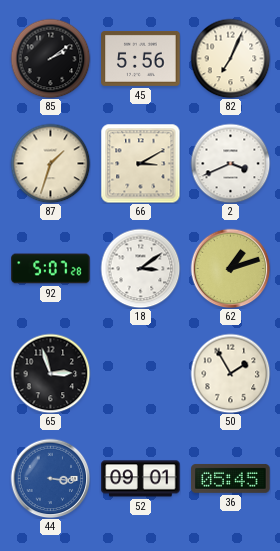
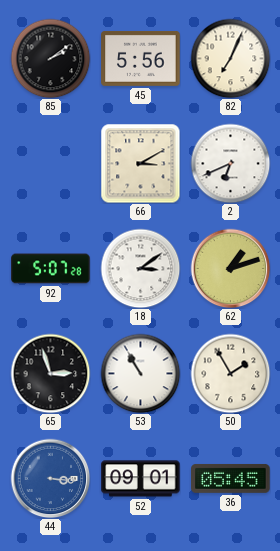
87: 1:33 -> none
2: 3:41 -> 6:41
53: none -> 10:55
